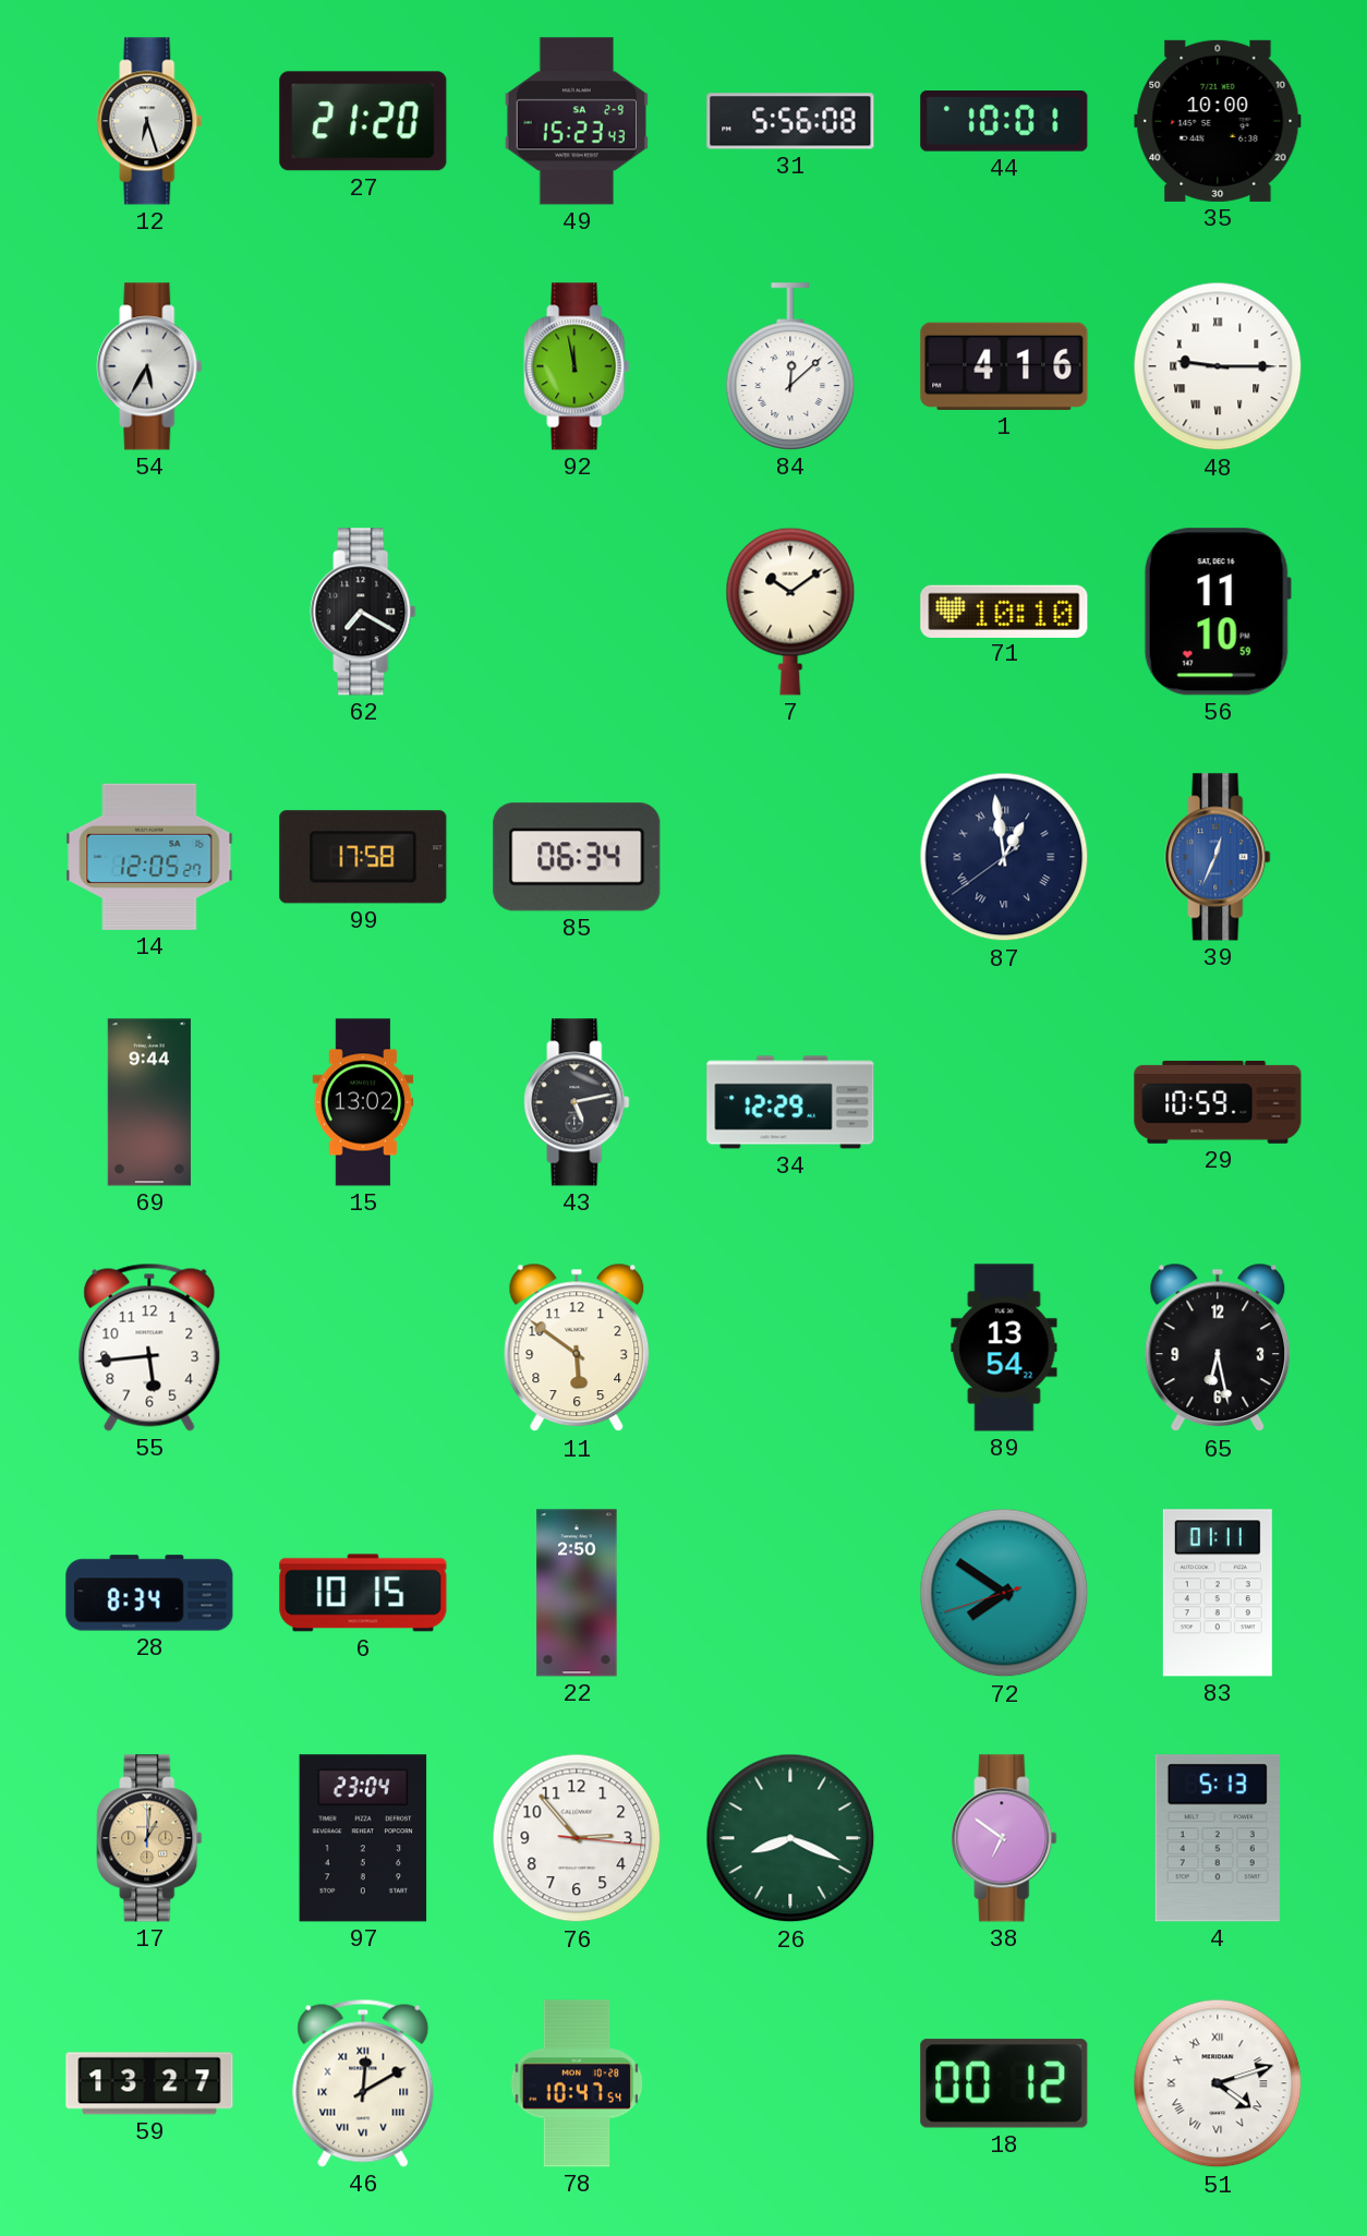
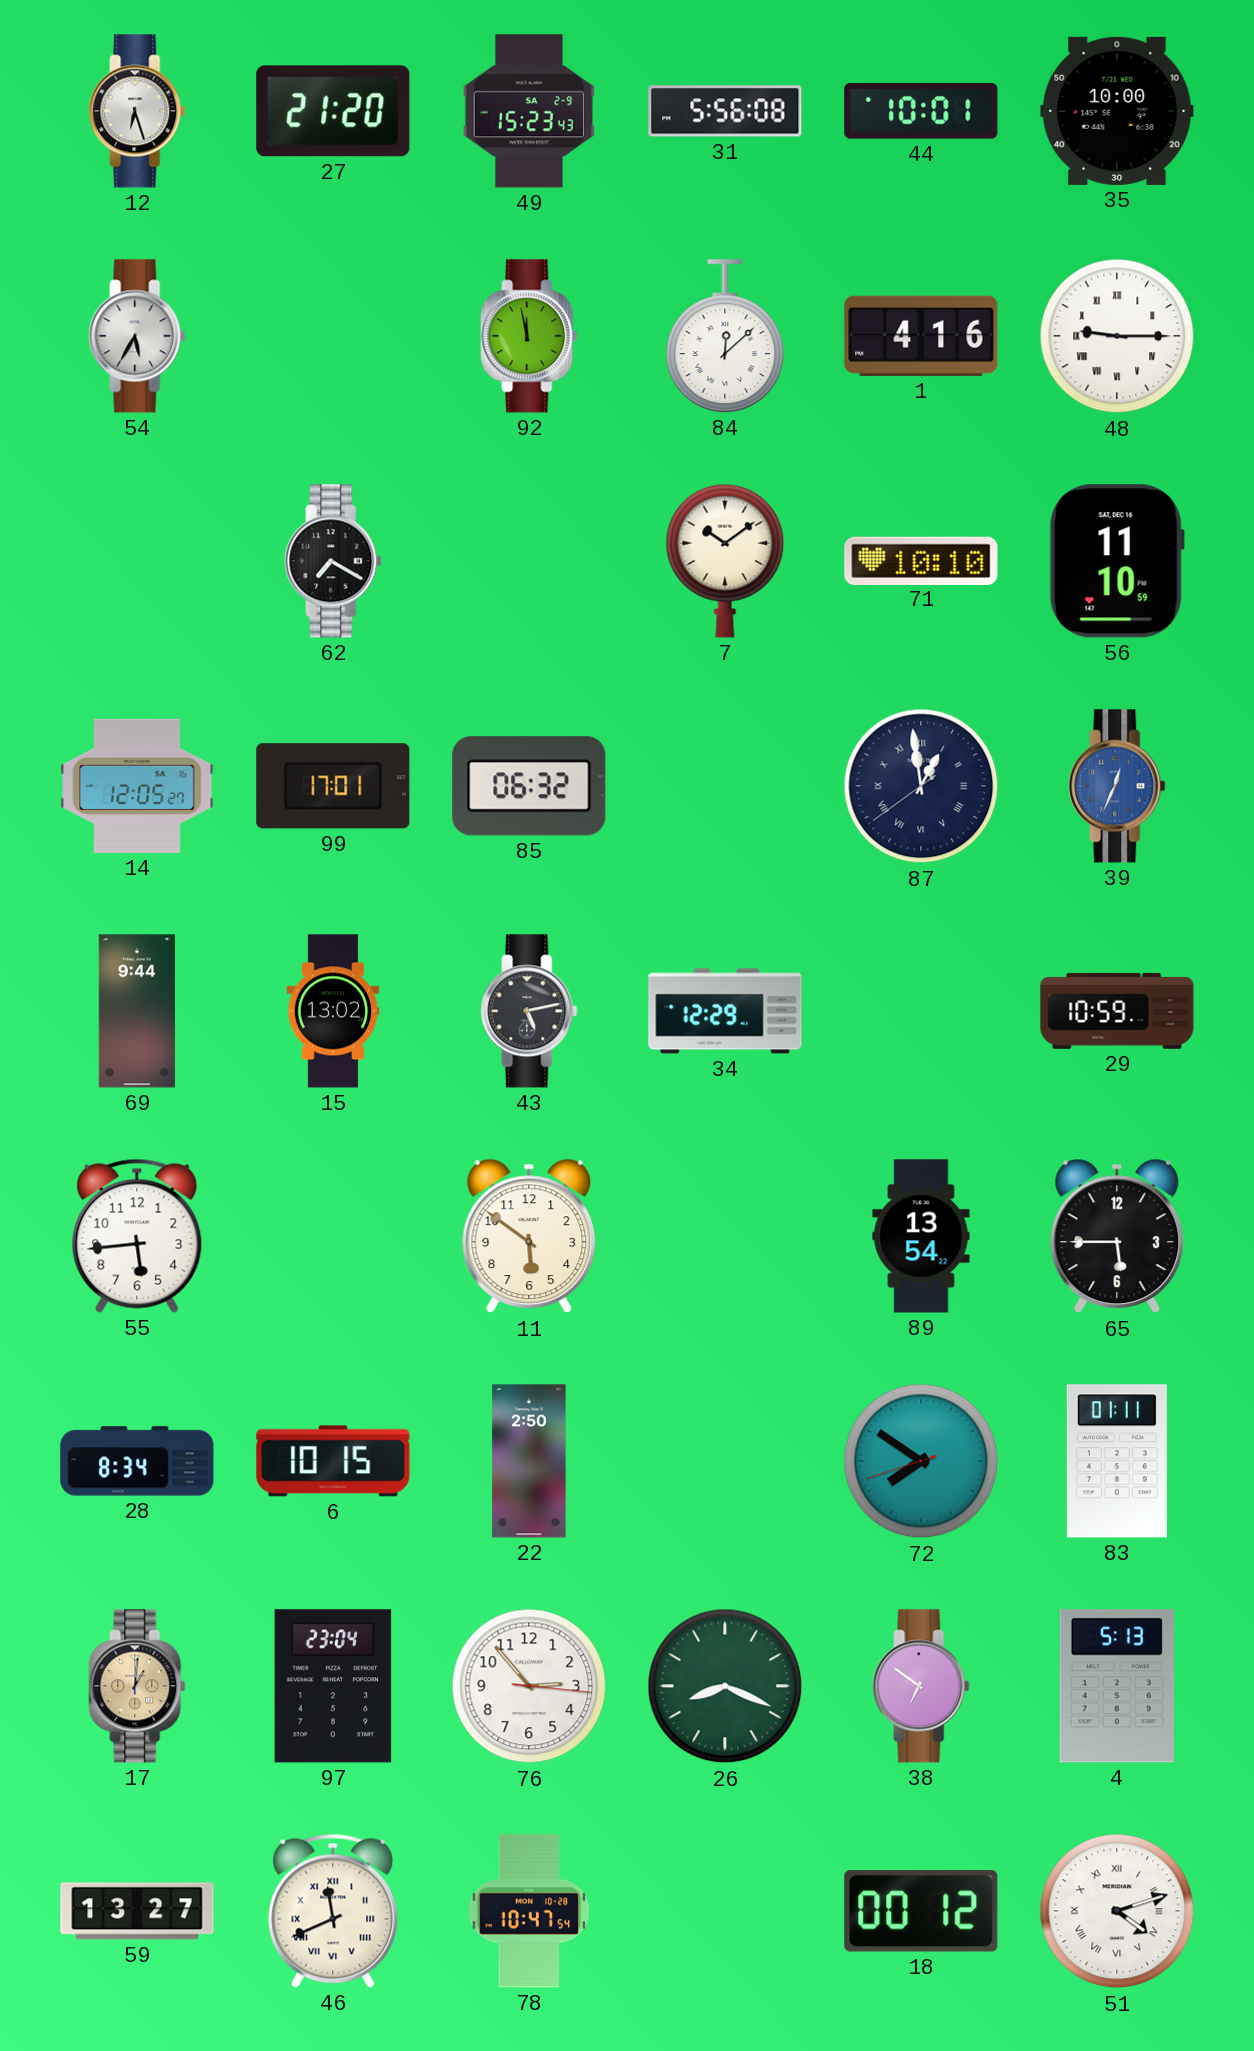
99: 17:58 -> 17:01
85: 06:34 -> 06:32
65: 6:28 -> 5:45
46: 12:10 -> 11:41
